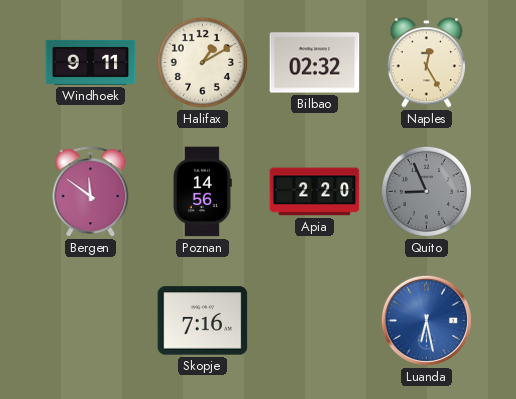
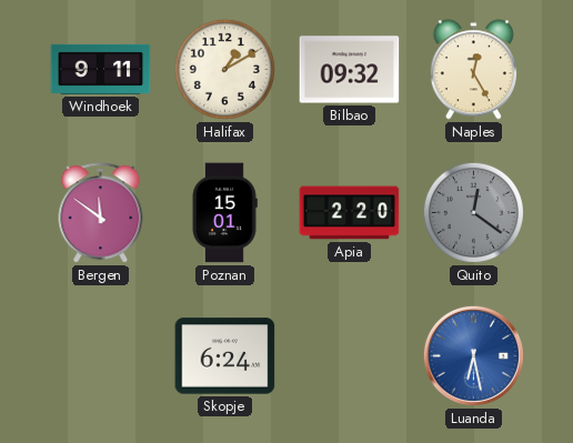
Bilbao: 02:32 -> 09:32
Poznan: 14:56 -> 15:01
Quito: 8:56 -> 12:21
Skopje: 7:16 -> 6:24
